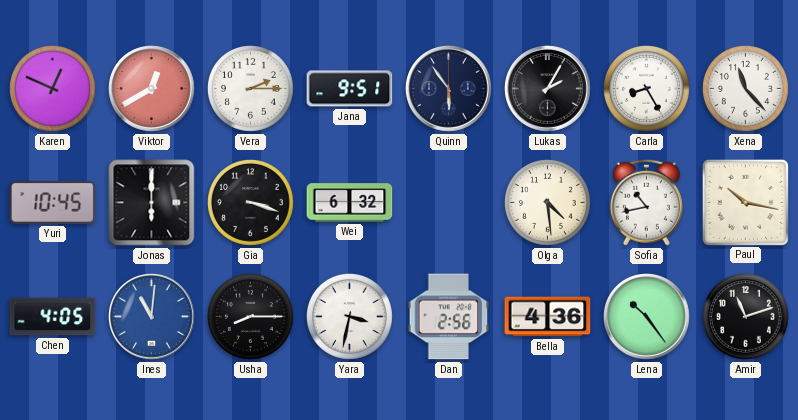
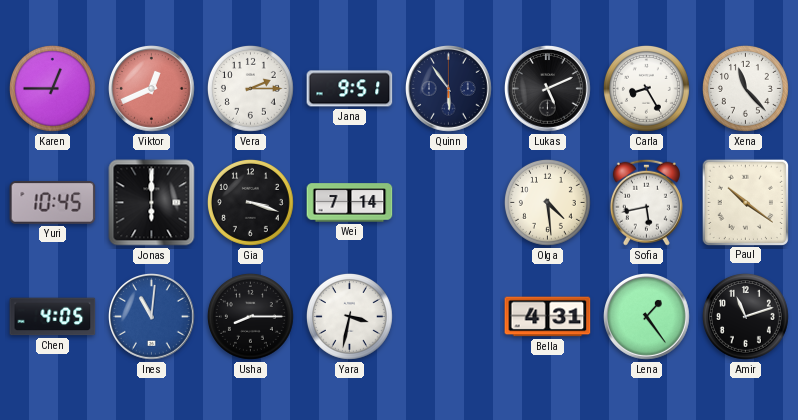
Karen: 12:49 -> 12:45
Viktor: 12:40 -> 12:41
Lukas: 2:05 -> 5:11
Wei: 6:32 -> 7:14
Sofia: 10:43 -> 5:43
Paul: 10:17 -> 10:21
Dan: 2:56 -> none
Bella: 4:36 -> 4:31
Lena: 10:24 -> 1:24
